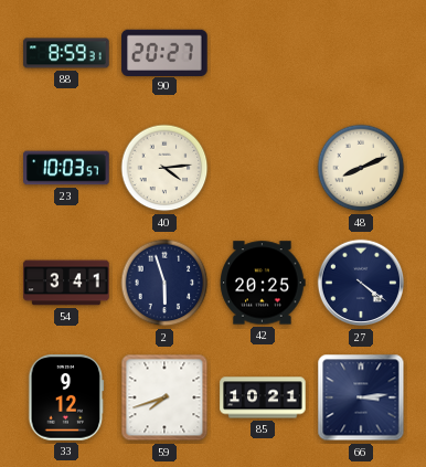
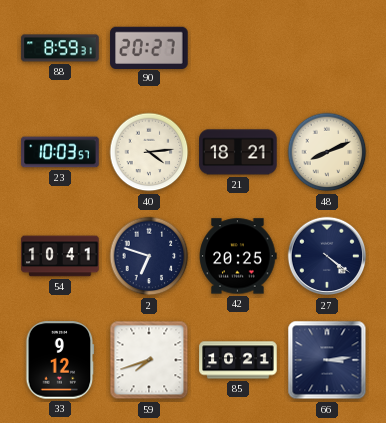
21: none -> 18:21
54: 3:41 -> 10:41
2: 5:57 -> 6:48
